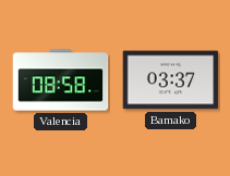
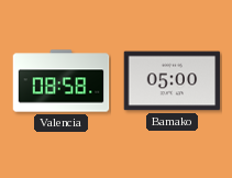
Bamako: 03:37 -> 05:00
